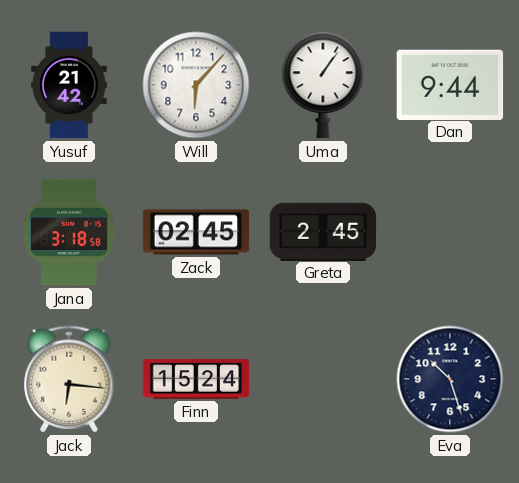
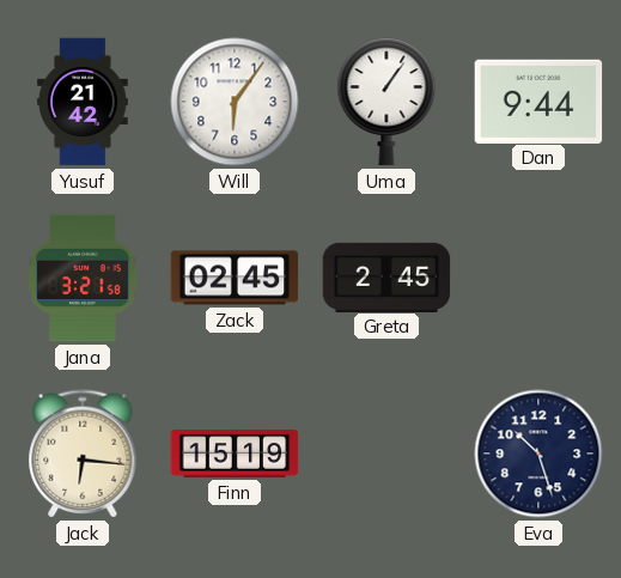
Will: 6:07 -> 6:06
Jana: 3:18 -> 3:21
Finn: 15:24 -> 15:19
